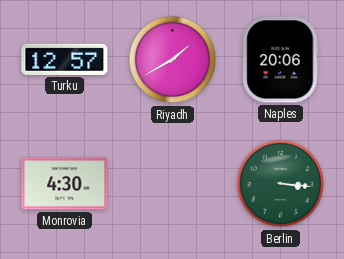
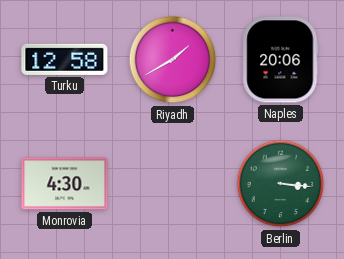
Turku: 12:57 -> 12:58
